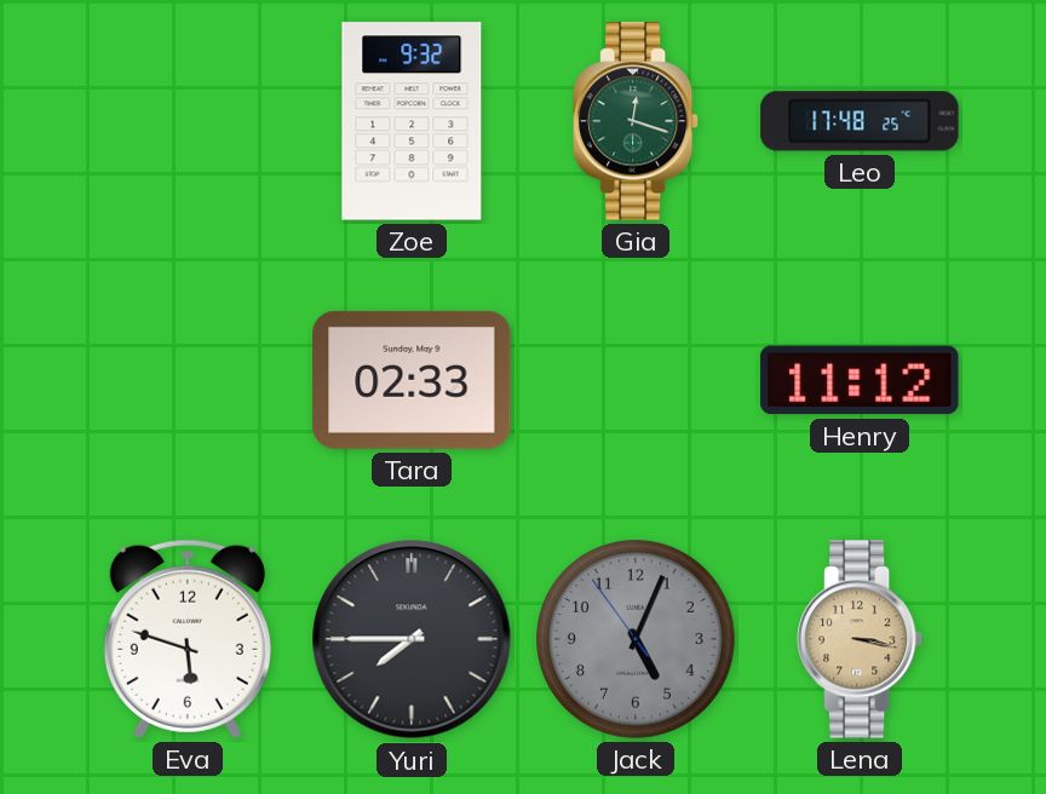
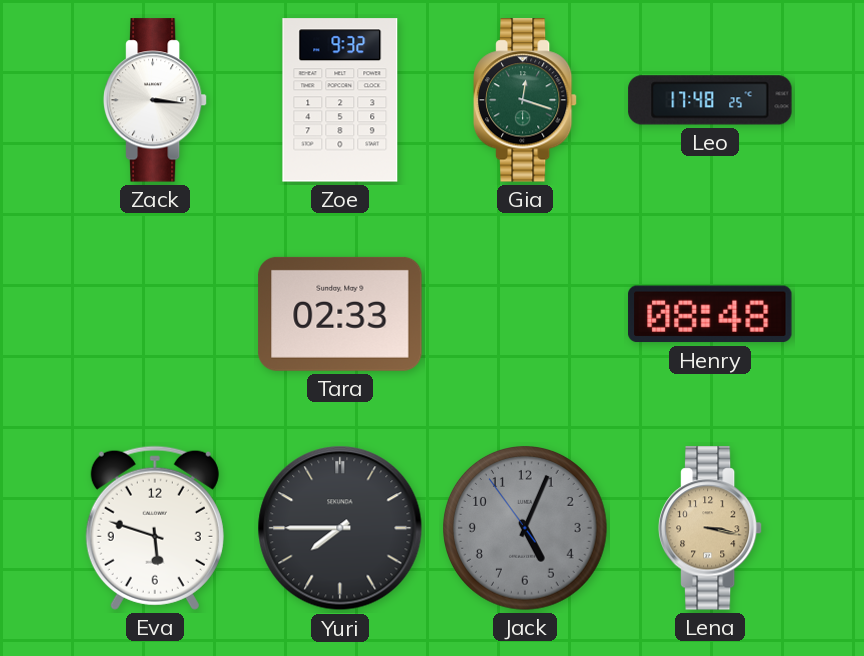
Zack: none -> 3:16
Henry: 11:12 -> 08:48
